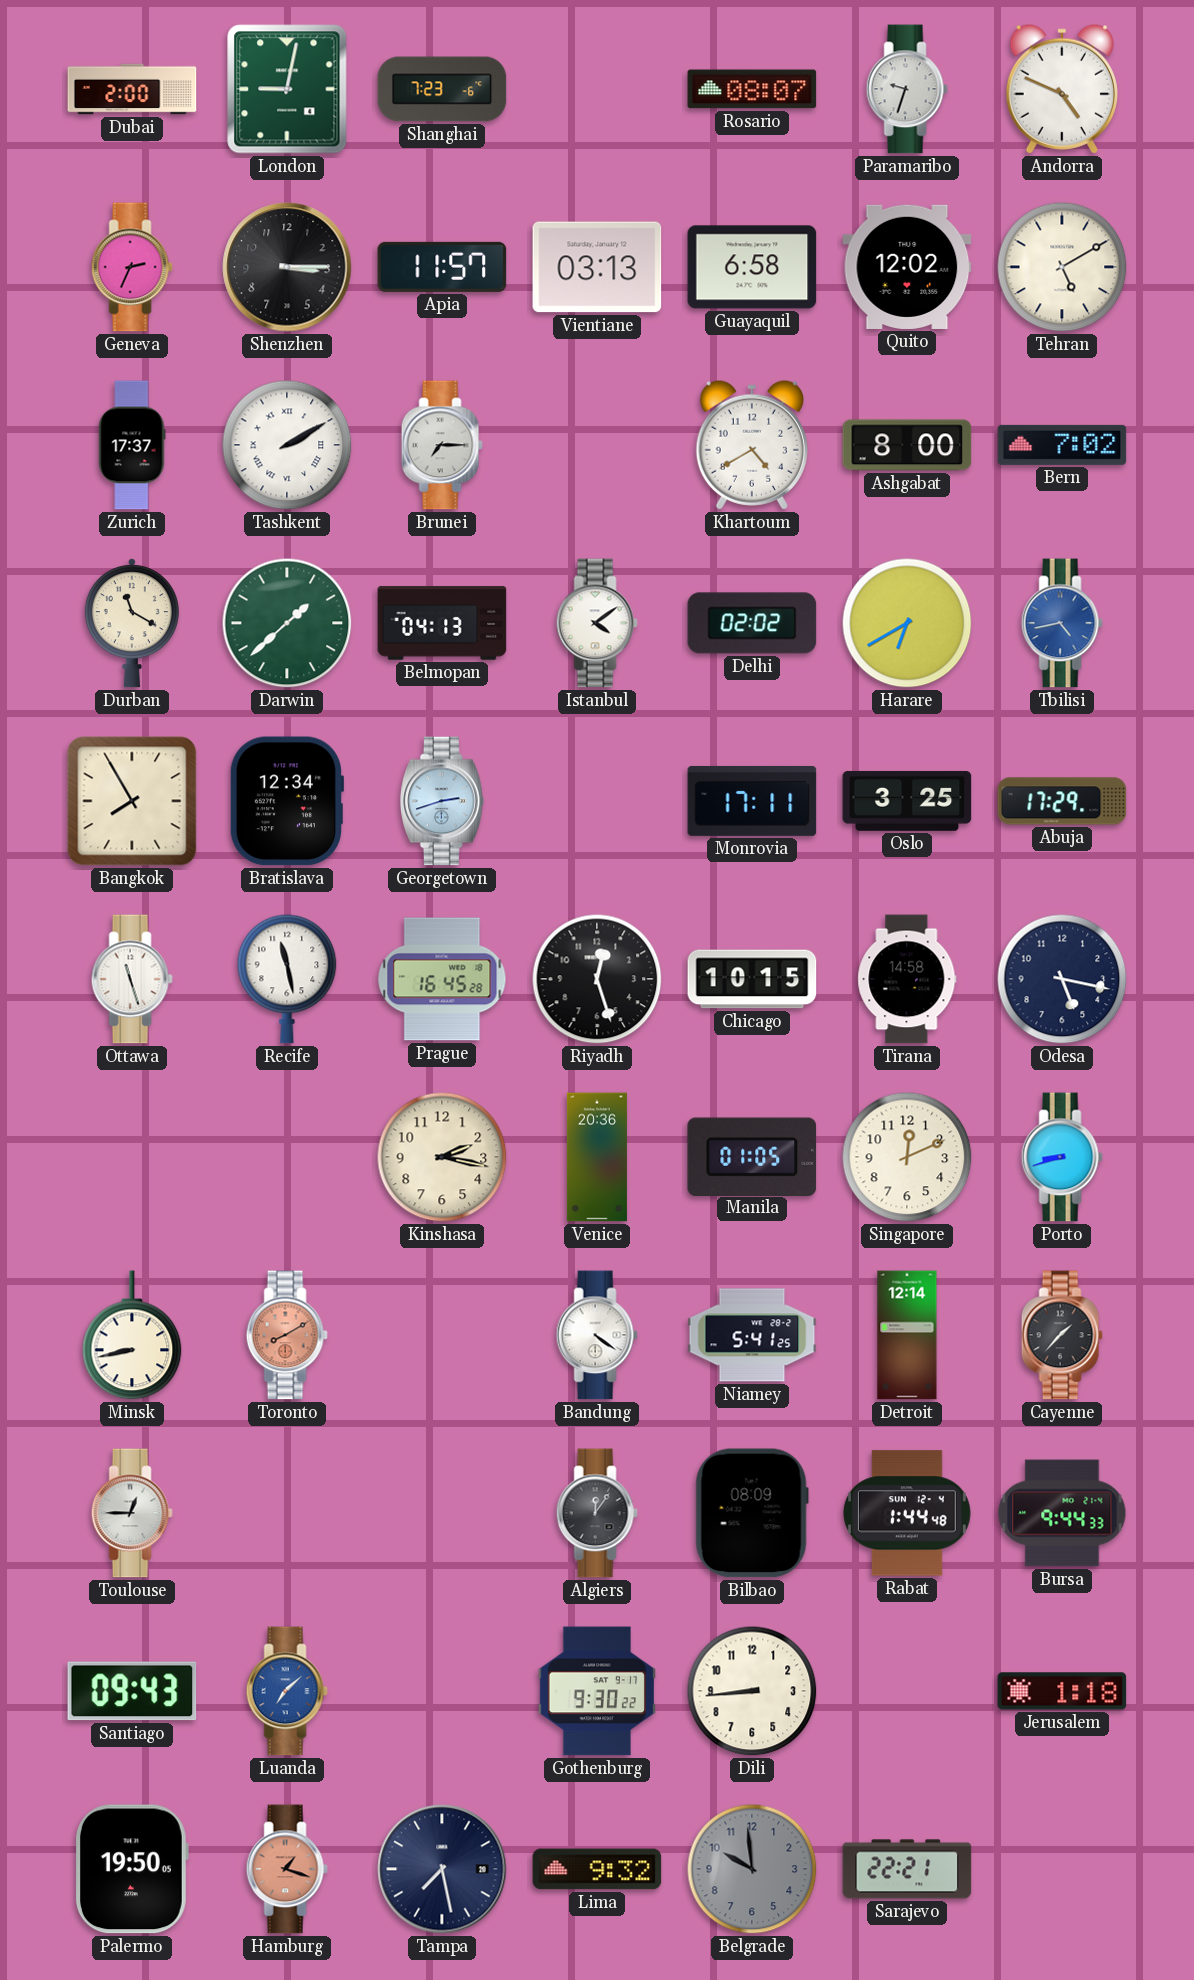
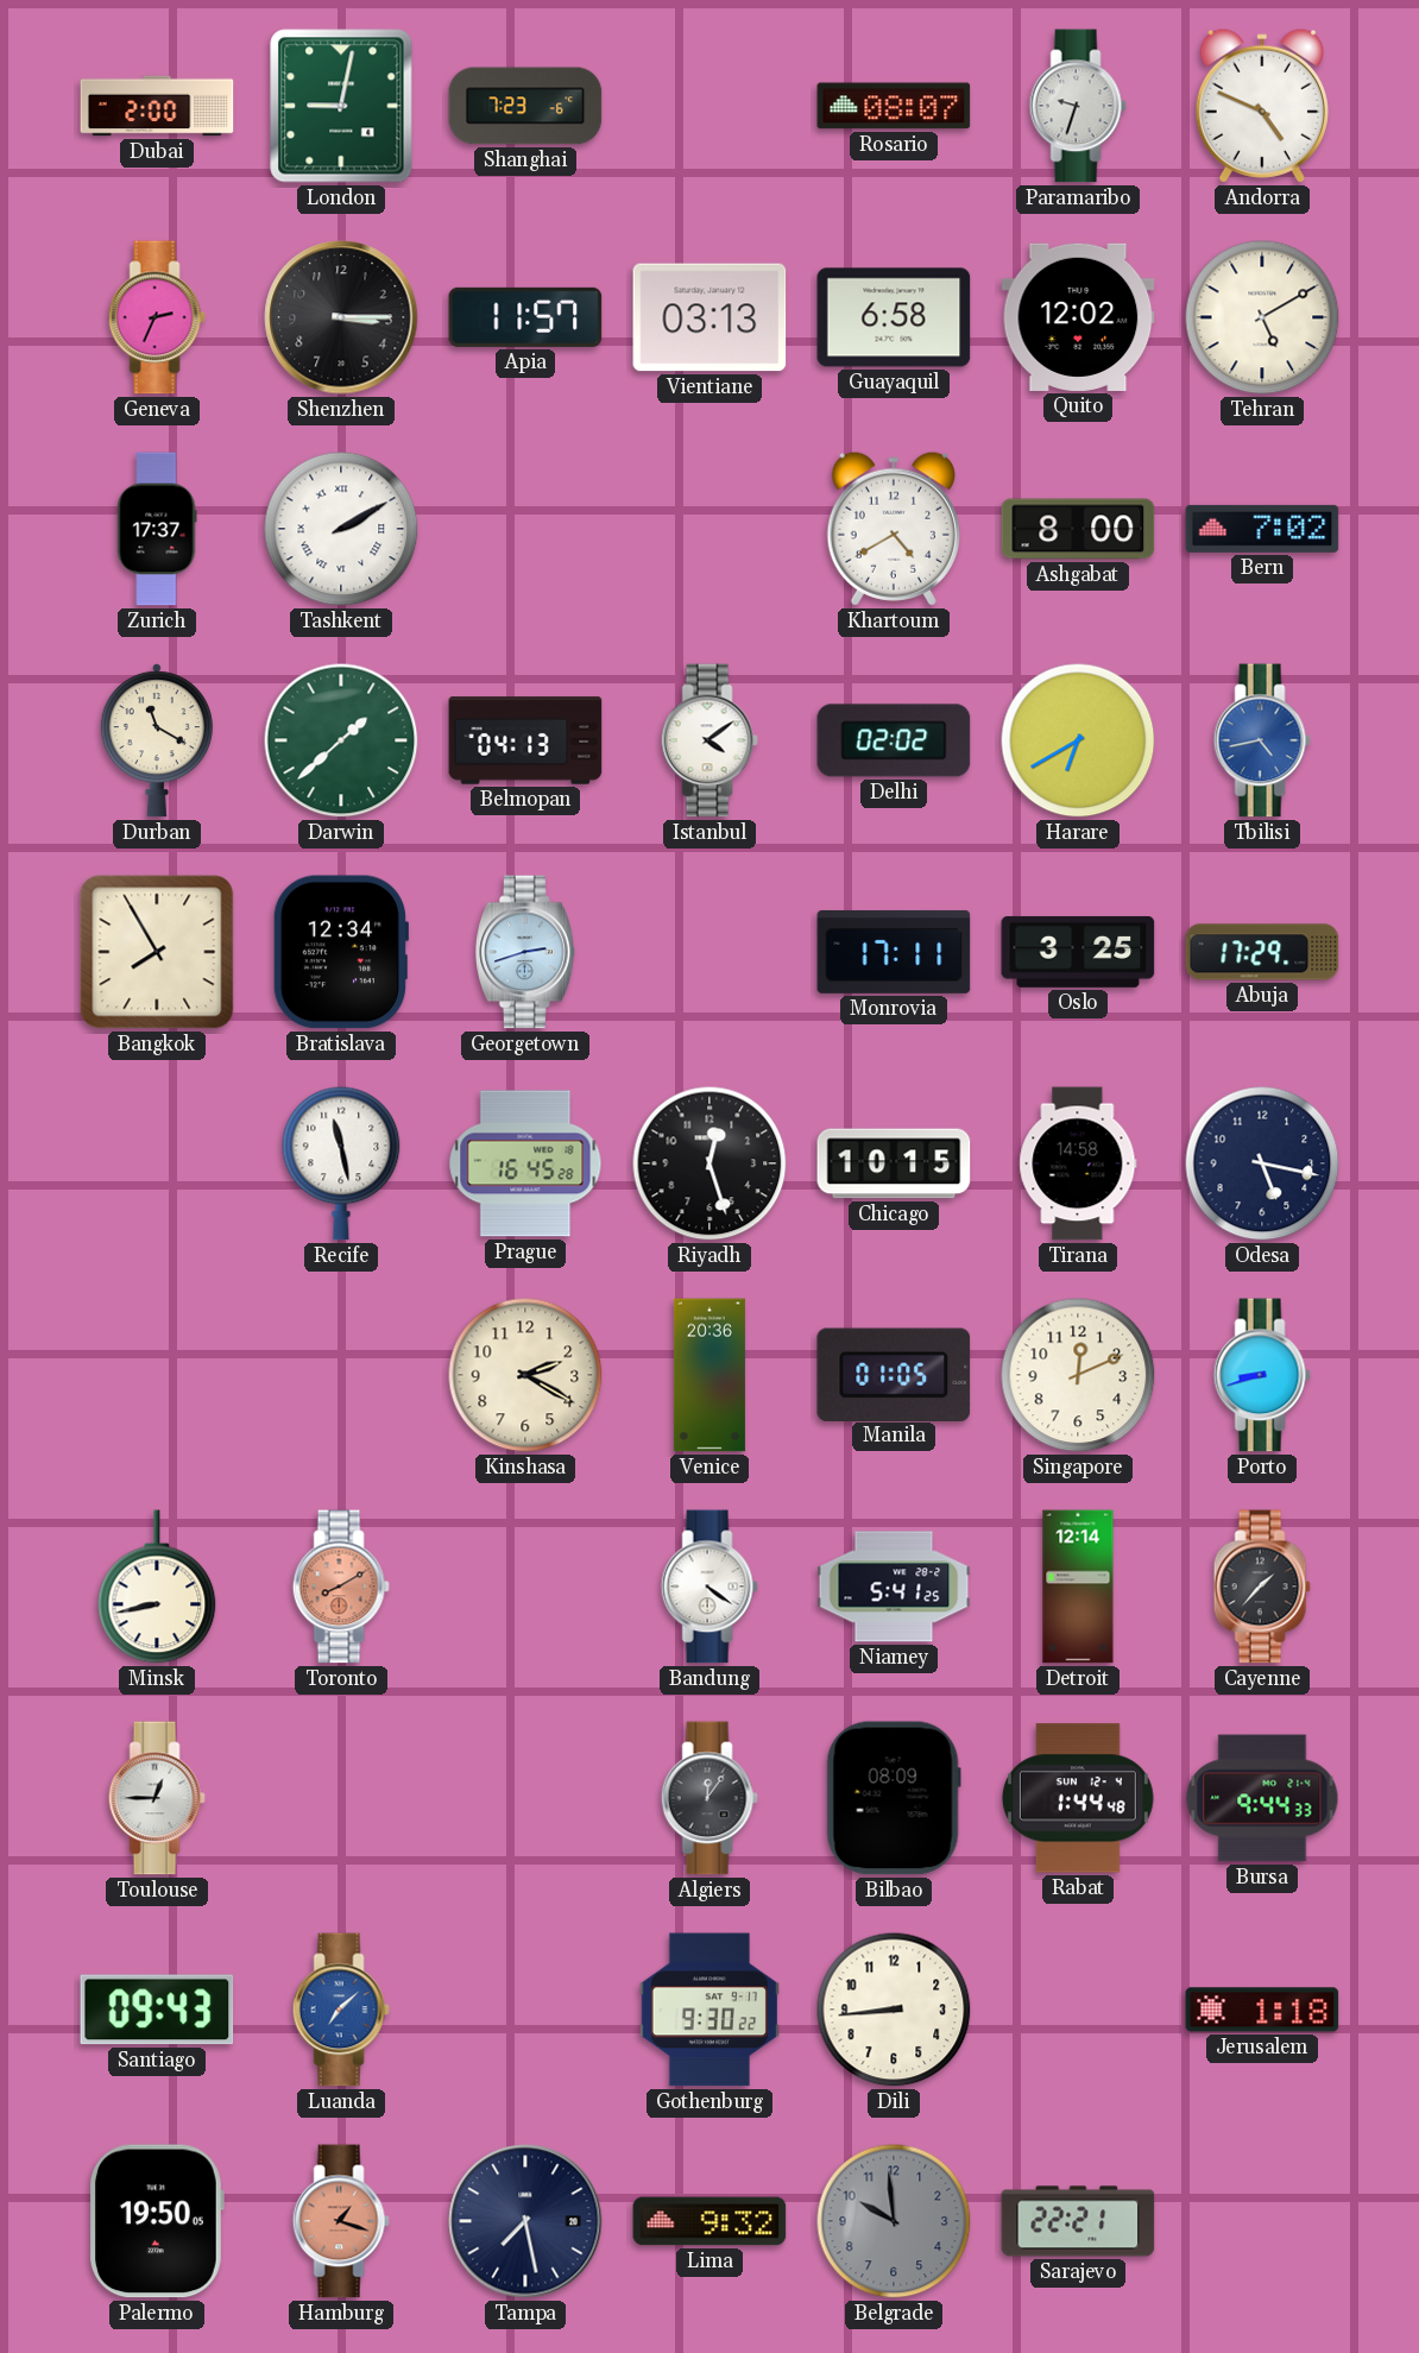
Brunei: 7:15 -> none
Ottawa: 11:27 -> none
Kinshasa: 2:17 -> 2:20
